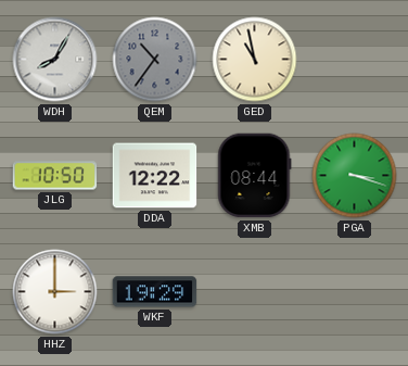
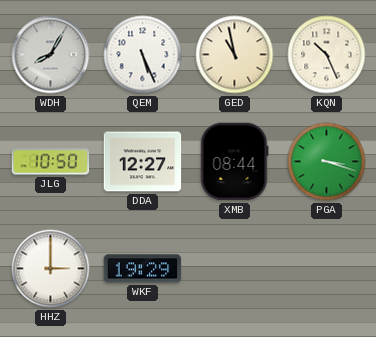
QEM: 10:36 -> 5:26
QEM dial: grey -> white
KQN: none -> 10:26
DDA: 12:22 -> 12:27
